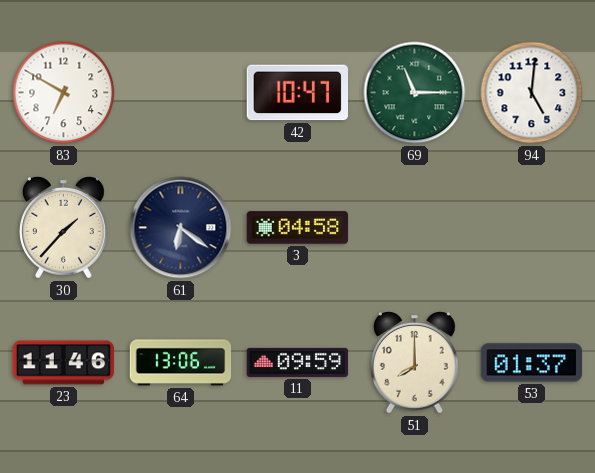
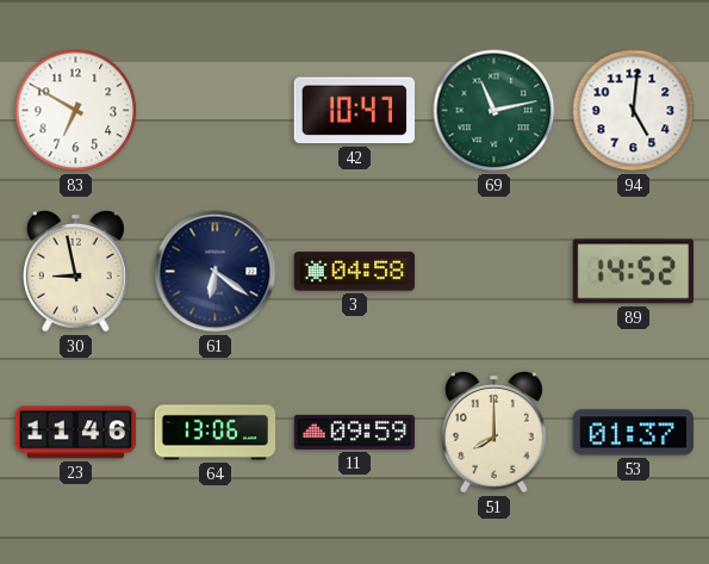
69: 11:15 -> 11:13
30: 1:37 -> 8:58
89: none -> 14:52
